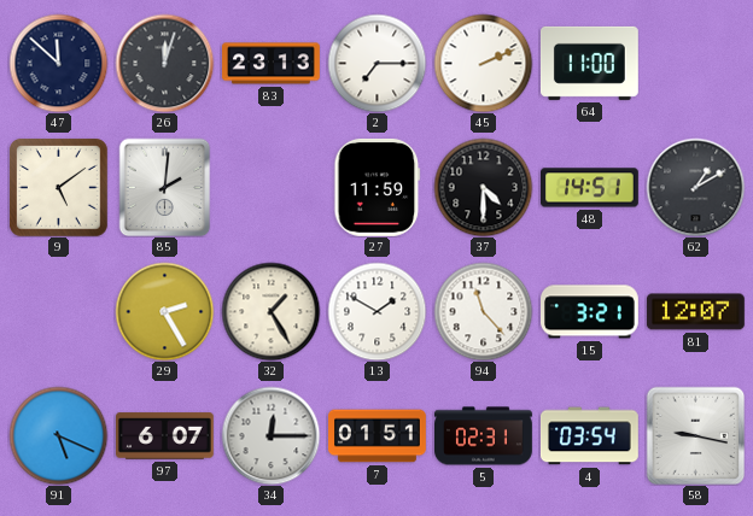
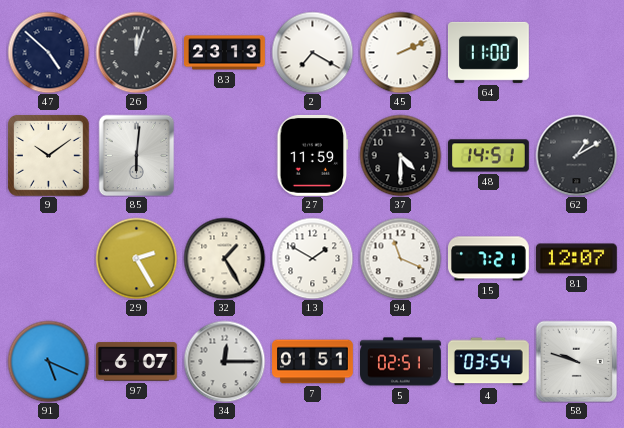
47: 11:52 -> 4:52
2: 7:15 -> 7:20
9: 5:09 -> 10:09
85: 2:01 -> 6:01
94: 11:23 -> 11:19
15: 3:21 -> 7:21
5: 02:31 -> 02:51
58: 9:17 -> 9:48
